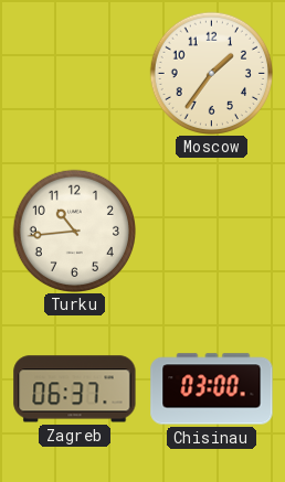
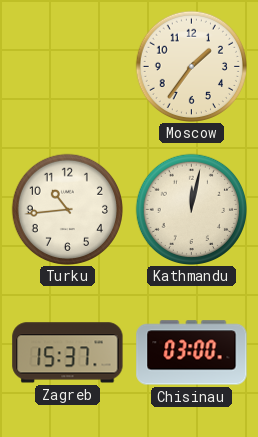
Kathmandu: none -> 12:02
Zagreb: 06:37 -> 15:37
